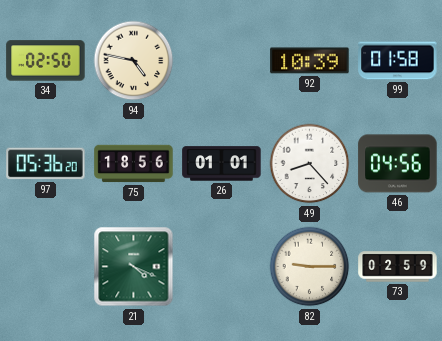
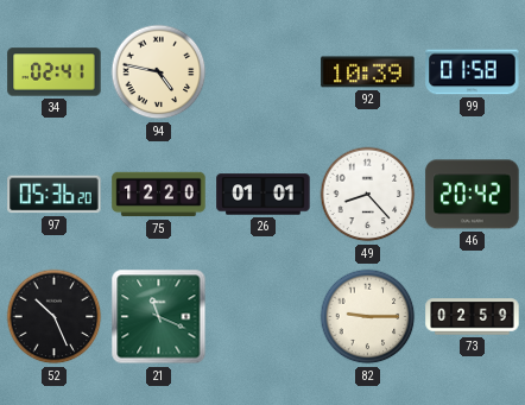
34: 02:50 -> 02:41
75: 18:56 -> 12:20
46: 04:56 -> 20:42
52: none -> 10:26
21: 4:19 -> 11:19
